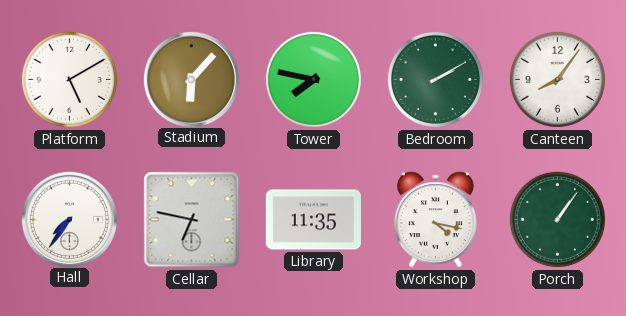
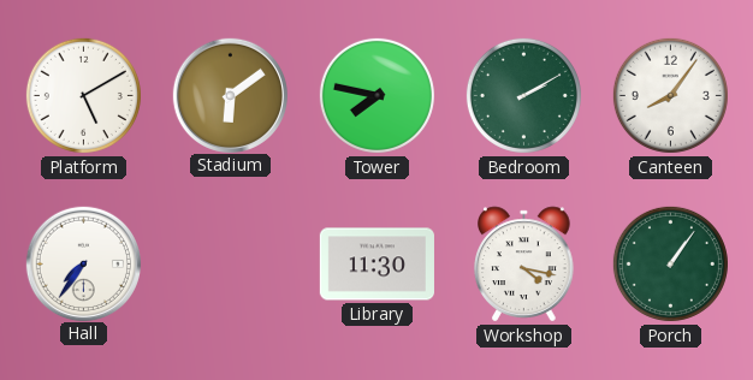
Stadium: 6:07 -> 6:09
Cellar: 6:47 -> none
Library: 11:35 -> 11:30
